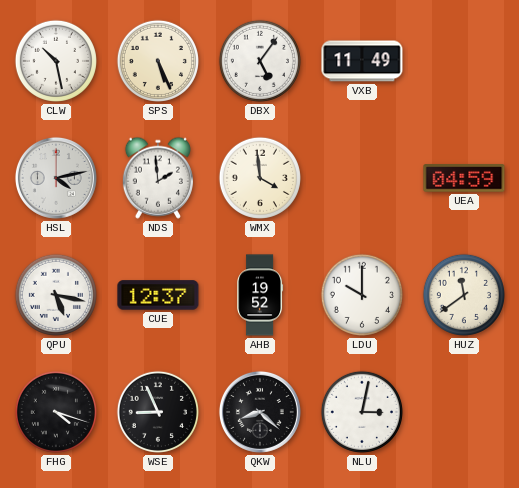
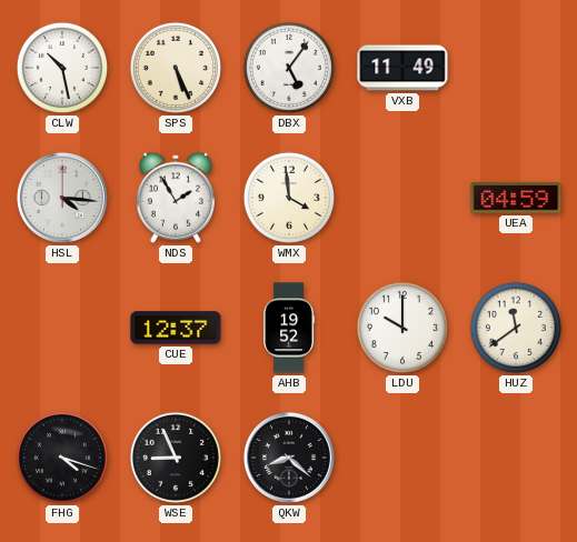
HSL: 4:13 -> 4:16
NDS: 1:59 -> 1:55
QPU: 5:17 -> none
NLU: 3:02 -> none
